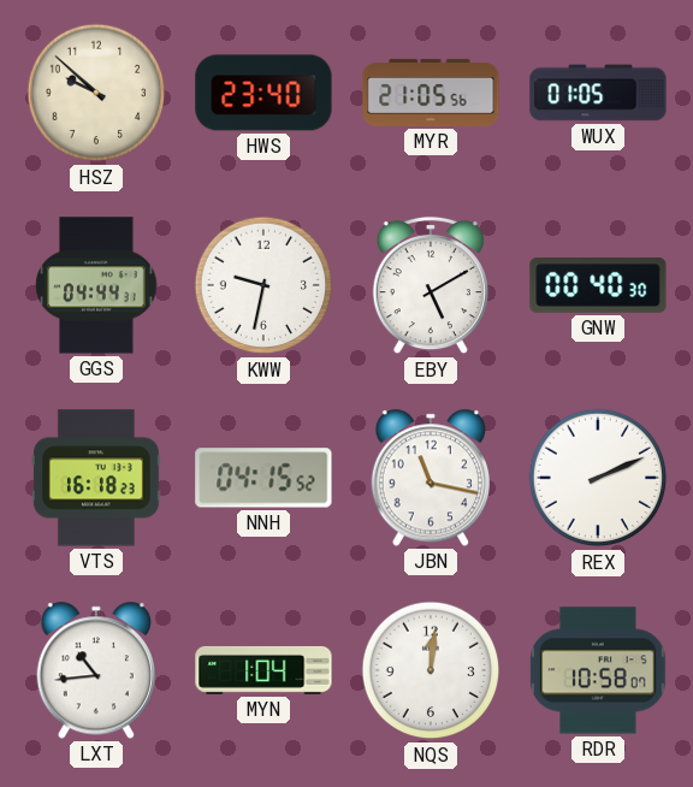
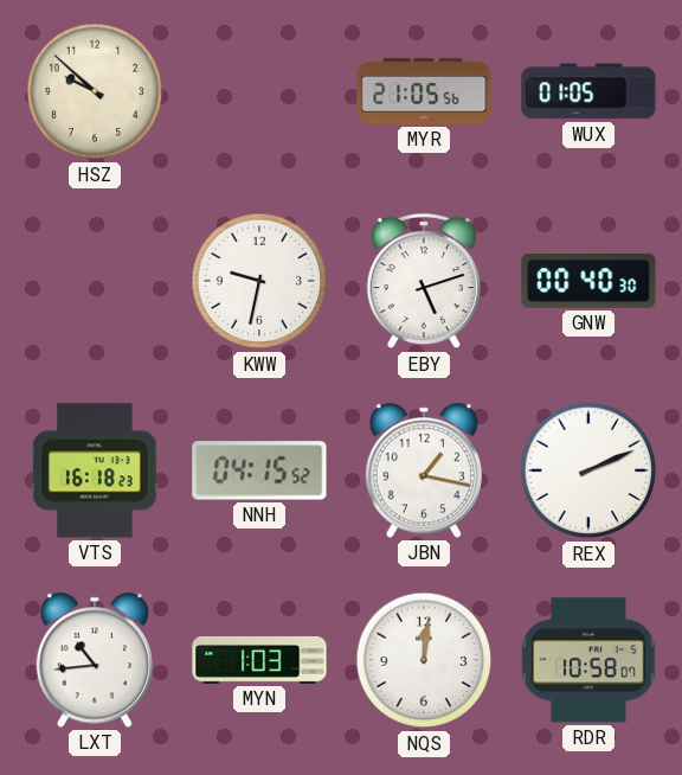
HWS: 23:40 -> none
GGS: 04:44 -> none
EBY: 5:10 -> 5:12
JBN: 11:17 -> 1:17
MYN: 1:04 -> 1:03
